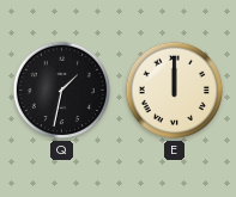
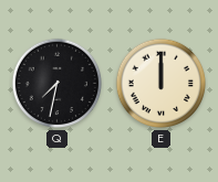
Q: 1:32 -> 7:32
